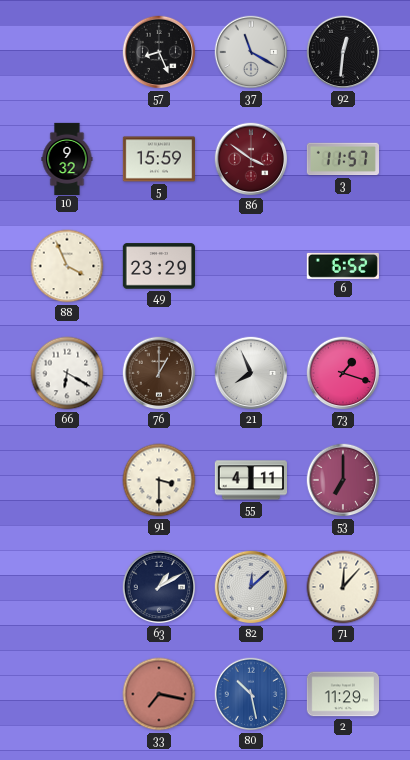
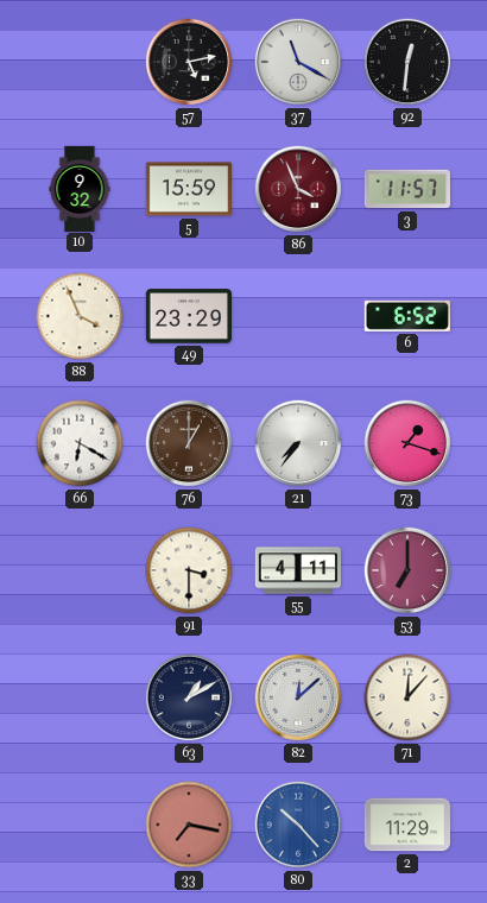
57: 8:26 -> 5:13
86: 3:51 -> 3:56
21: 7:56 -> 7:36
80: 10:28 -> 10:23
